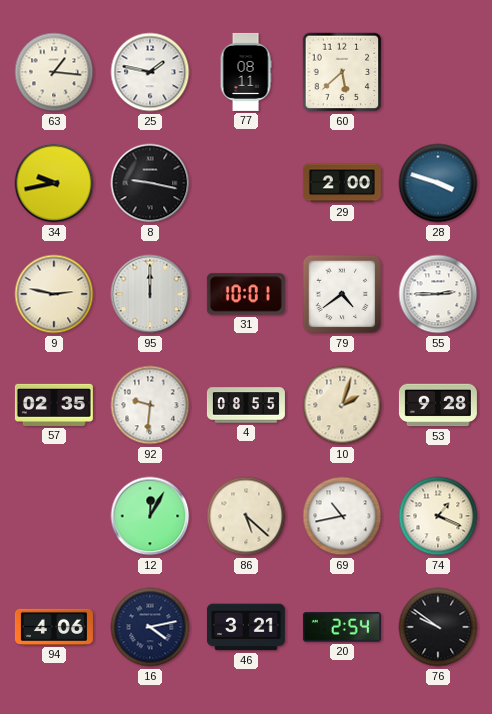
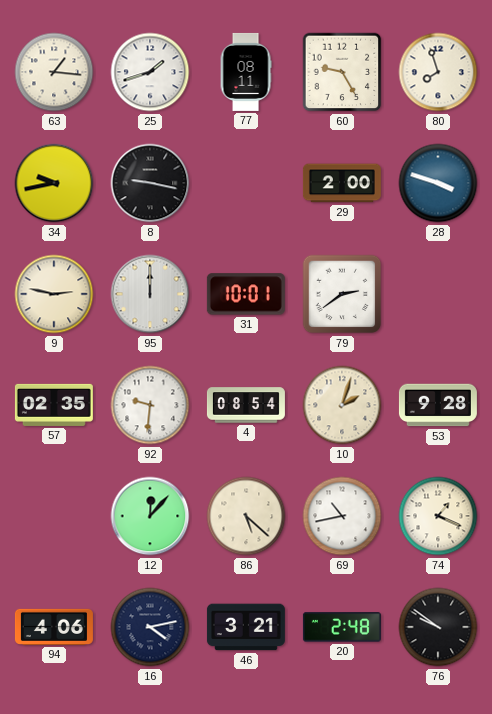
25: 1:47 -> 1:42
60: 5:38 -> 9:25
80: none -> 7:57
79: 4:39 -> 2:39
55: 2:45 -> none
4: 08:55 -> 08:54
12: 12:05 -> 12:07
20: 2:54 -> 2:48
